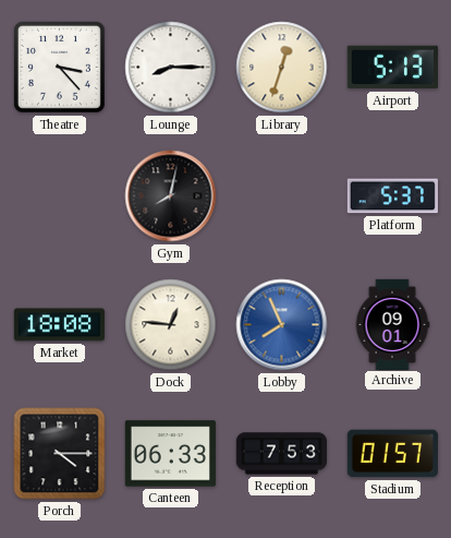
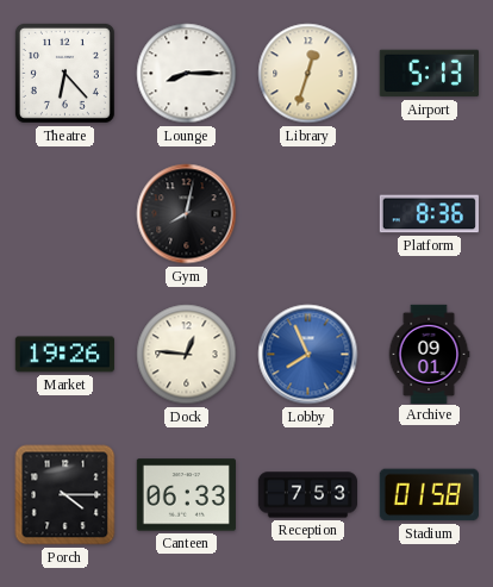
Theatre: 3:23 -> 6:23
Platform: 5:37 -> 8:36
Market: 18:08 -> 19:26
Stadium: 01:57 -> 01:58
